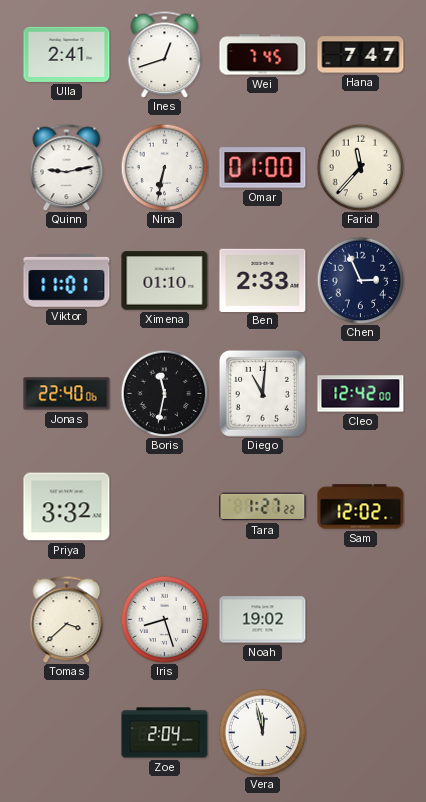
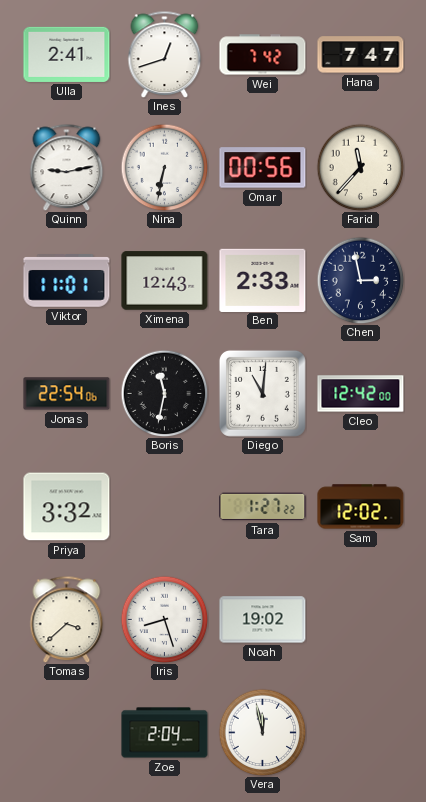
Wei: 7:45 -> 7:42
Omar: 01:00 -> 00:56
Ximena: 01:10 -> 12:43
Chen: 2:56 -> 2:58
Jonas: 22:40 -> 22:54
